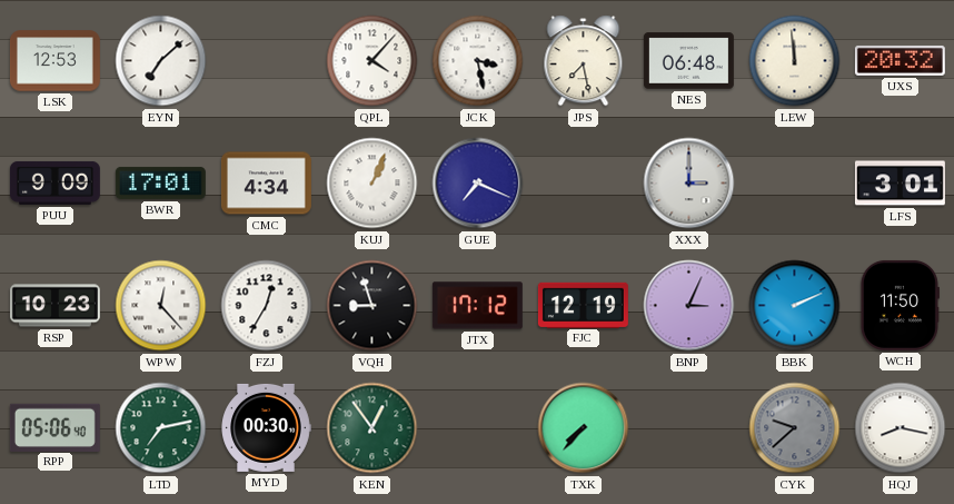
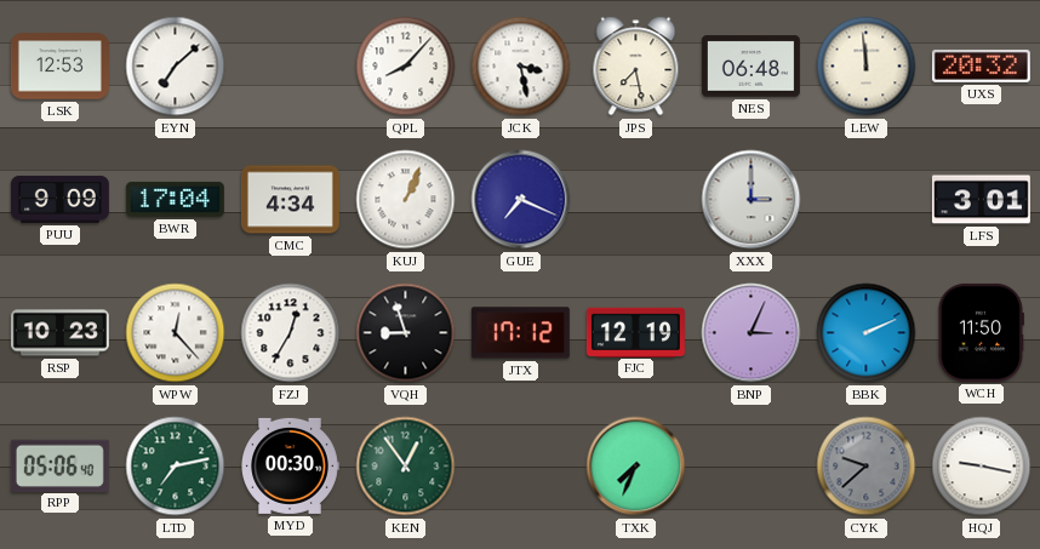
QPL: 4:07 -> 8:07
BWR: 17:01 -> 17:04
TXK: 7:37 -> 7:34
HQJ: 8:17 -> 9:17
